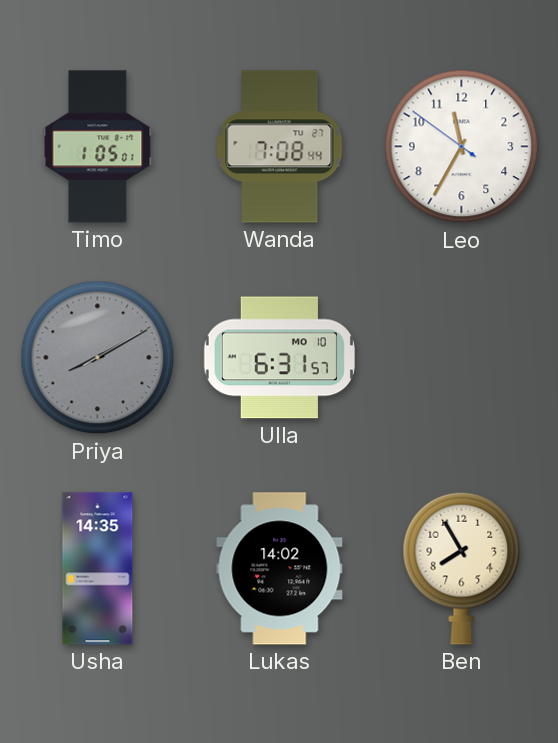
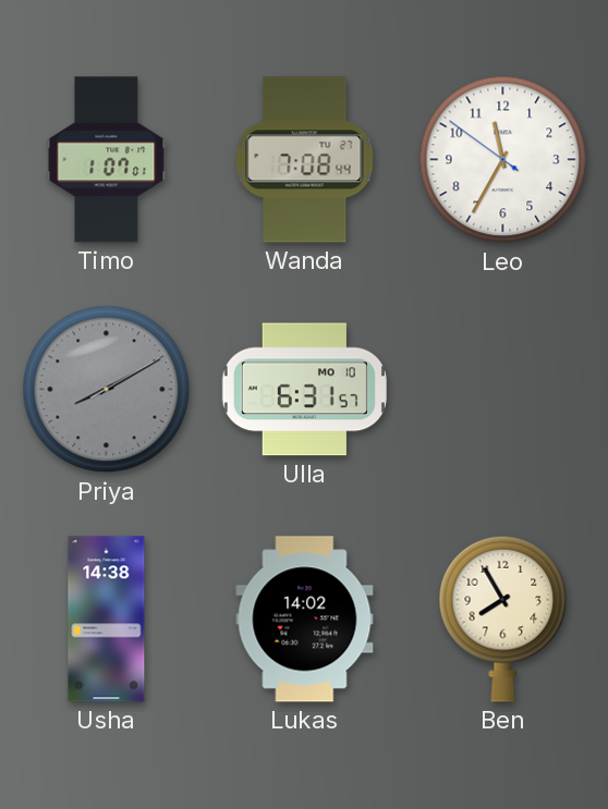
Timo: 1:05 -> 1:07
Usha: 14:35 -> 14:38
